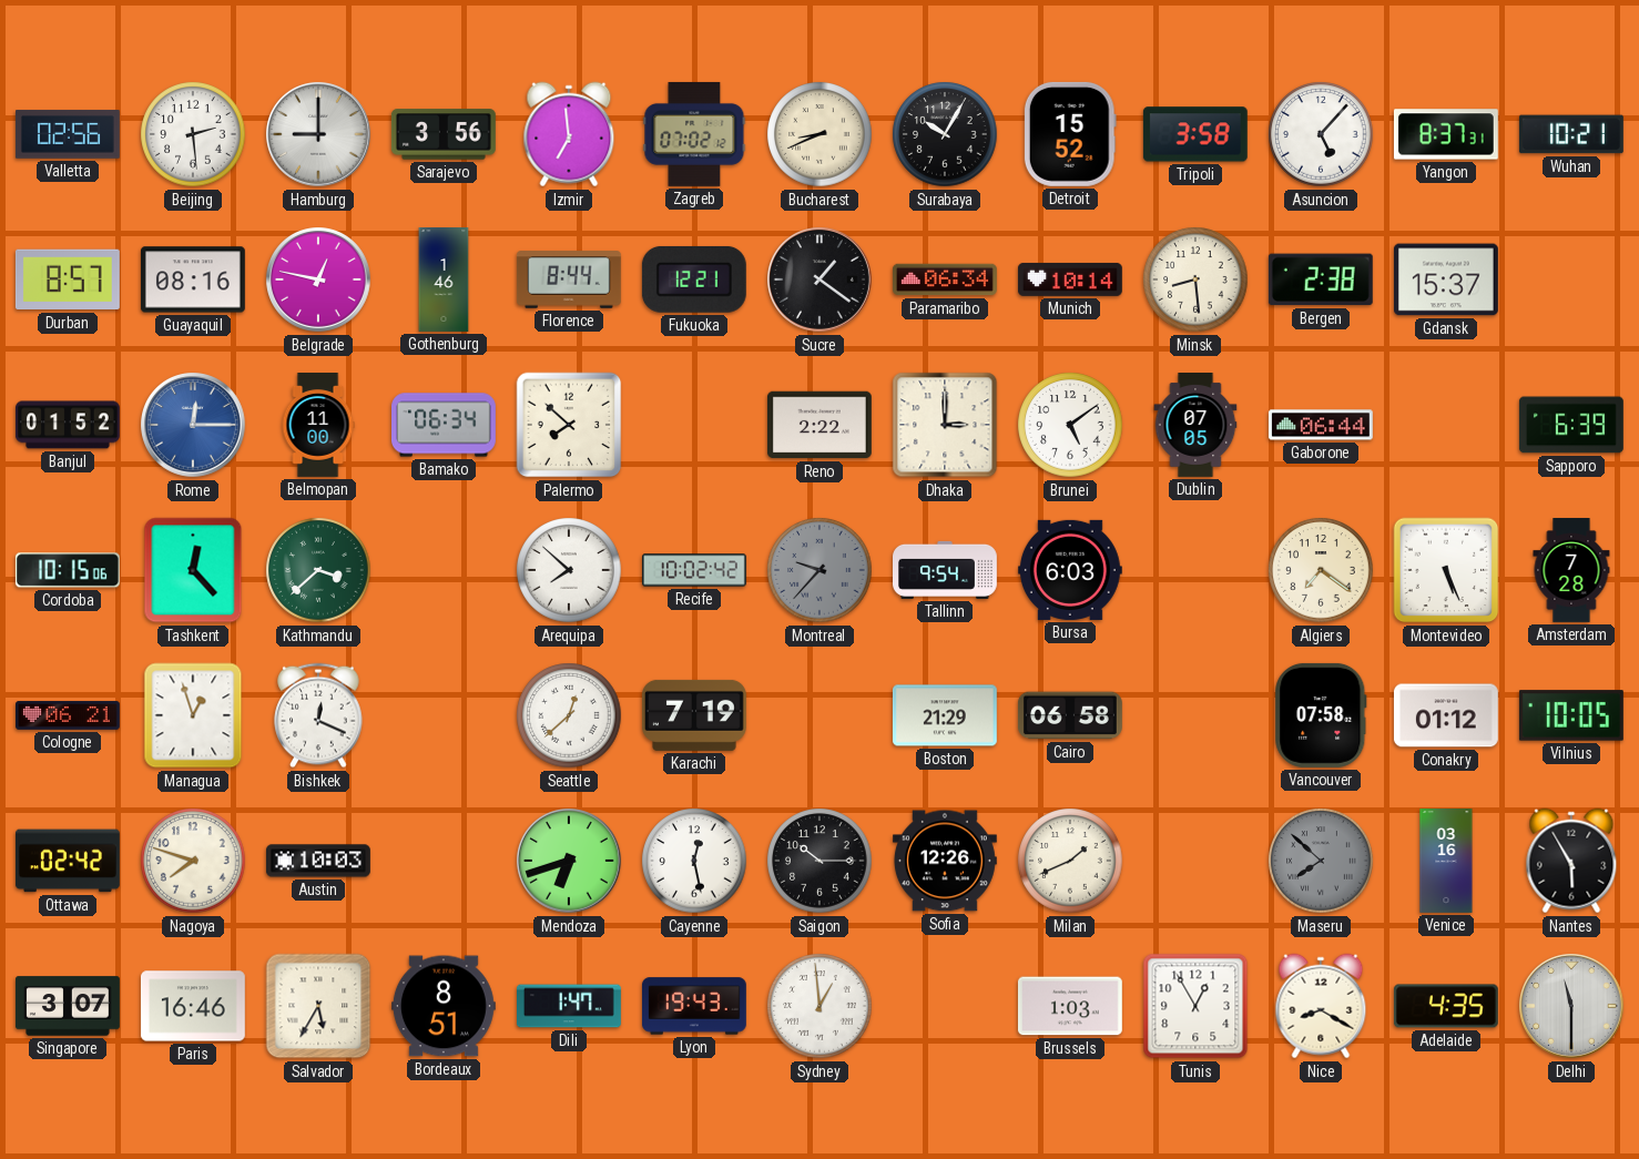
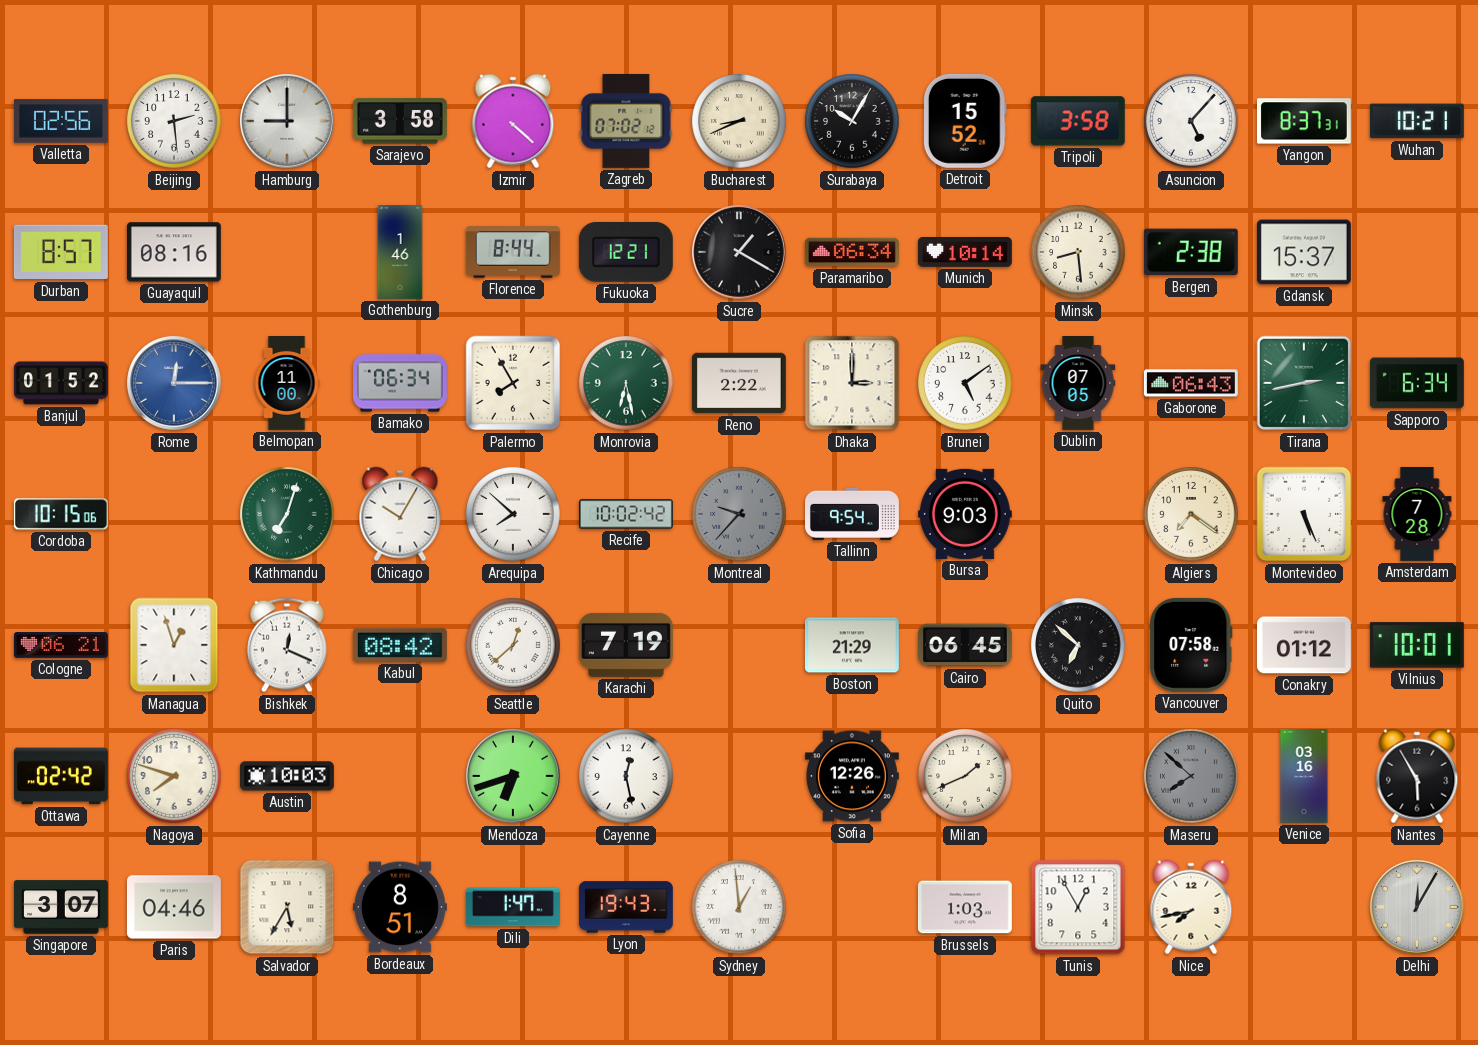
Sarajevo: 3:56 -> 3:58
Izmir: 6:59 -> 4:22
Belgrade: 12:47 -> none
Sucre: 1:21 -> 1:20
Palermo: 7:52 -> 7:55
Monrovia: none -> 6:28
Gaborone: 06:44 -> 06:43
Tirana: none -> 2:43
Sapporo: 6:39 -> 6:34
Tashkent: 12:23 -> none
Kathmandu: 3:38 -> 7:03
Chicago: none -> 10:05
Bursa: 6:03 -> 9:03
Kabul: none -> 08:42
Cairo: 06:58 -> 06:45
Quito: none -> 6:52
Vilnius: 10:05 -> 10:01
Saigon: 10:15 -> none
Paris: 16:46 -> 04:46
Nice: 8:20 -> 7:43
Adelaide: 4:35 -> none
Delhi: 11:30 -> 12:05
